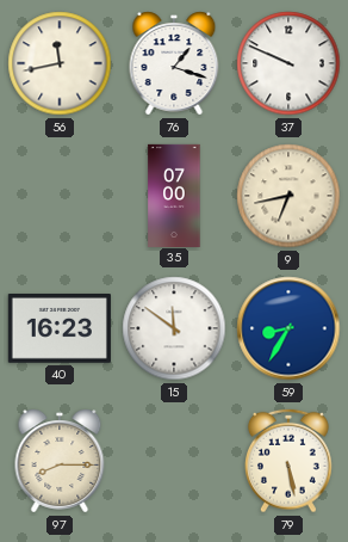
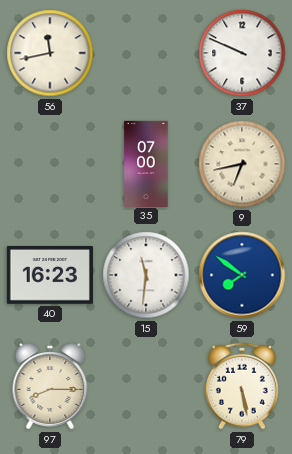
76: 1:18 -> none
15: 11:51 -> 11:31
59: 8:35 -> 7:51
